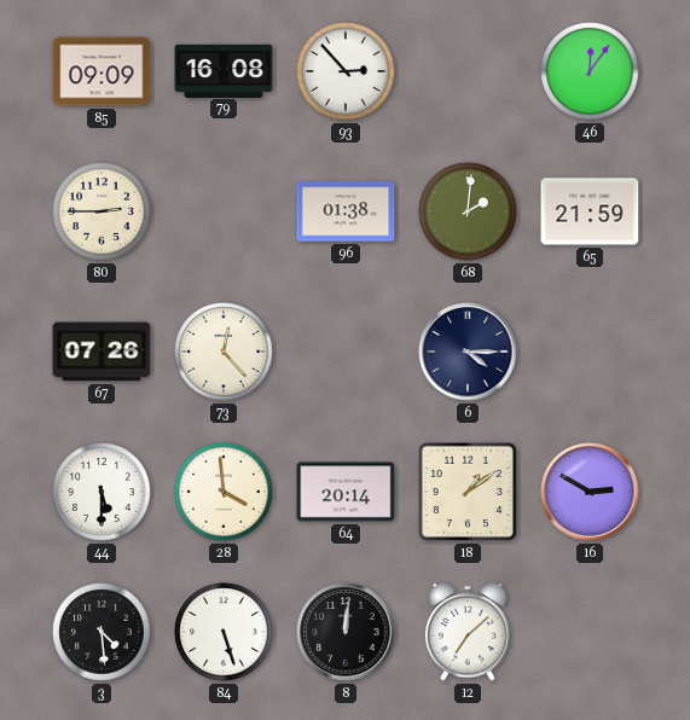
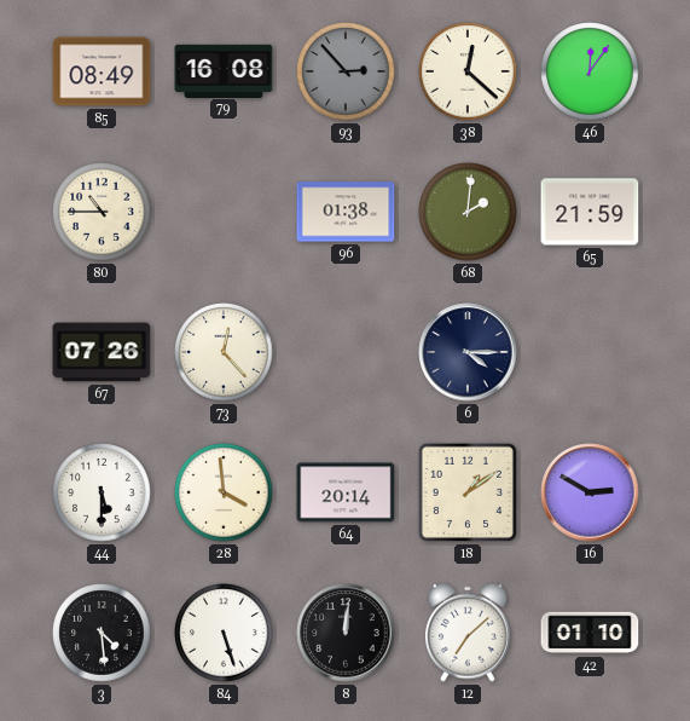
85: 09:09 -> 08:49
93 dial: white -> grey
38: none -> 12:22
80: 2:45 -> 10:45
42: none -> 01:10
